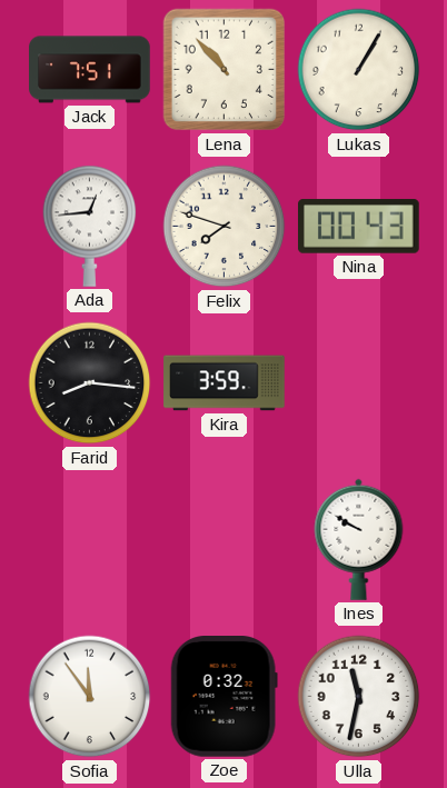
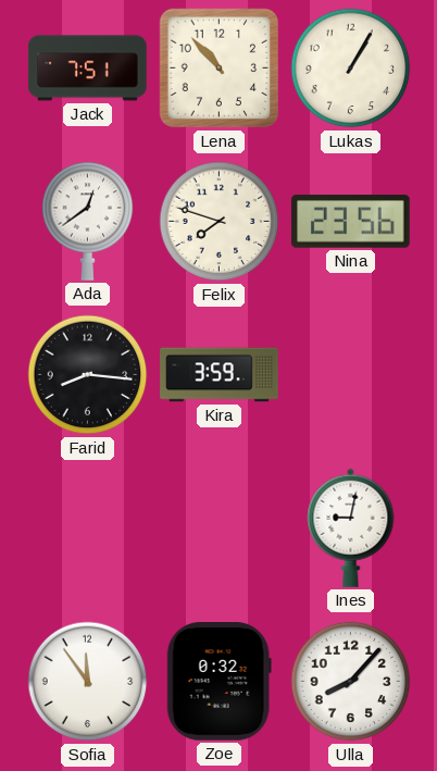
Ada: 12:44 -> 12:39
Nina: 00:43 -> 23:56
Ines: 9:50 -> 9:02
Ulla: 11:32 -> 8:07
